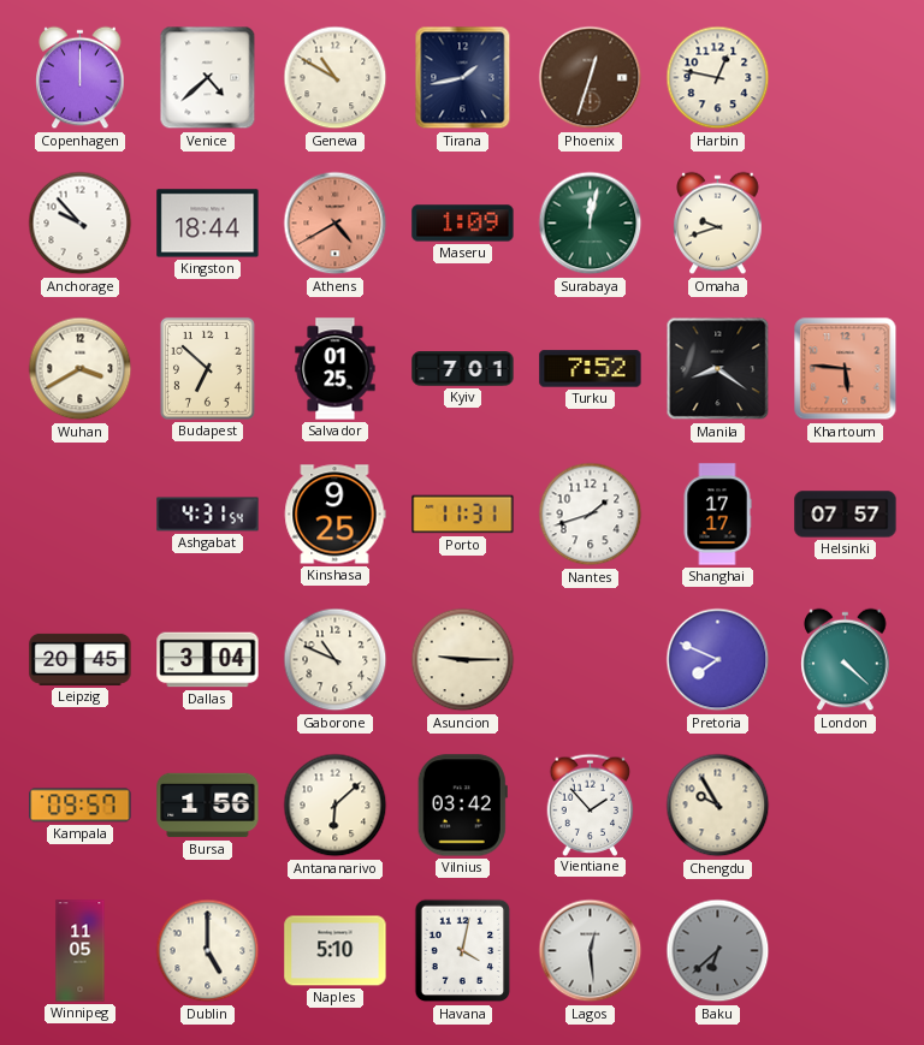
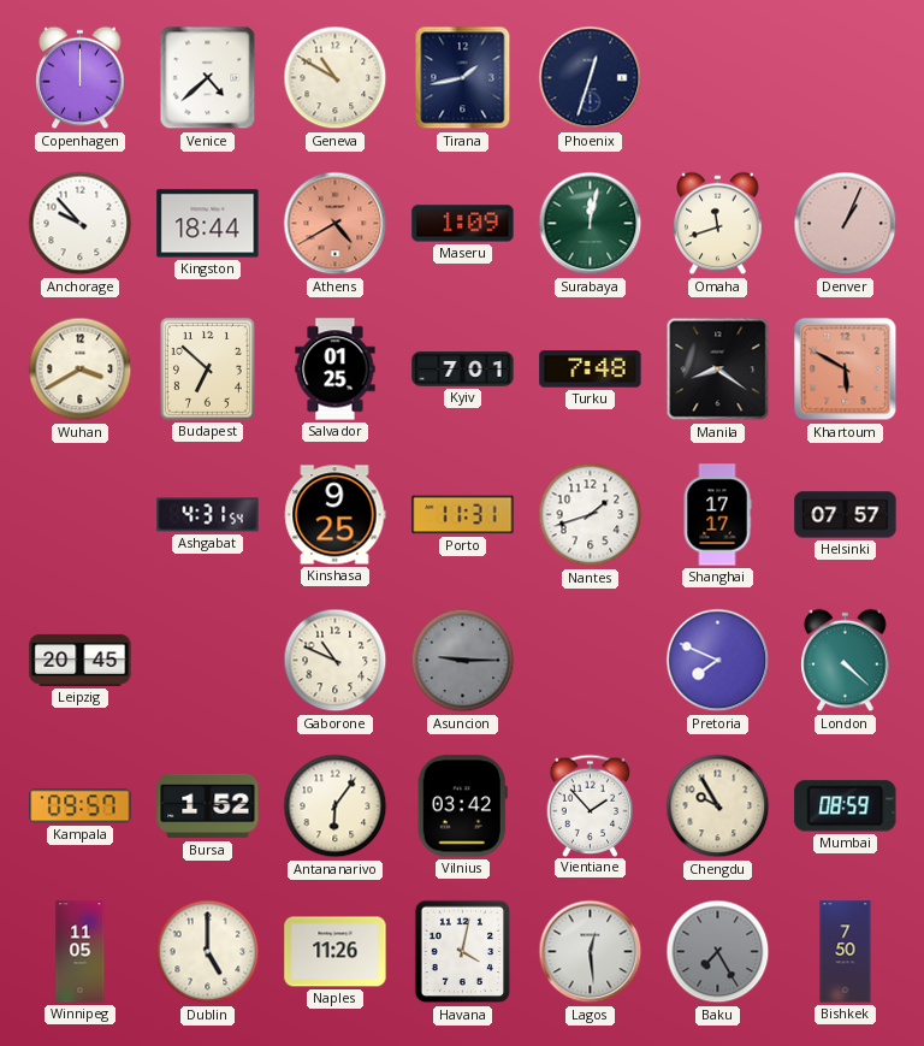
Phoenix dial: brown -> navy
Harbin: 12:47 -> none
Omaha: 9:42 -> 11:42
Denver: none -> 1:04
Turku: 7:52 -> 7:48
Khartoum: 5:46 -> 5:50
Dallas: 3:04 -> none
Asuncion dial: cream -> grey
Bursa: 1:56 -> 1:52
Antananarivo: 6:08 -> 6:06
Mumbai: none -> 08:59
Naples: 5:10 -> 11:26
Baku: 6:38 -> 7:25
Bishkek: none -> 7:50
